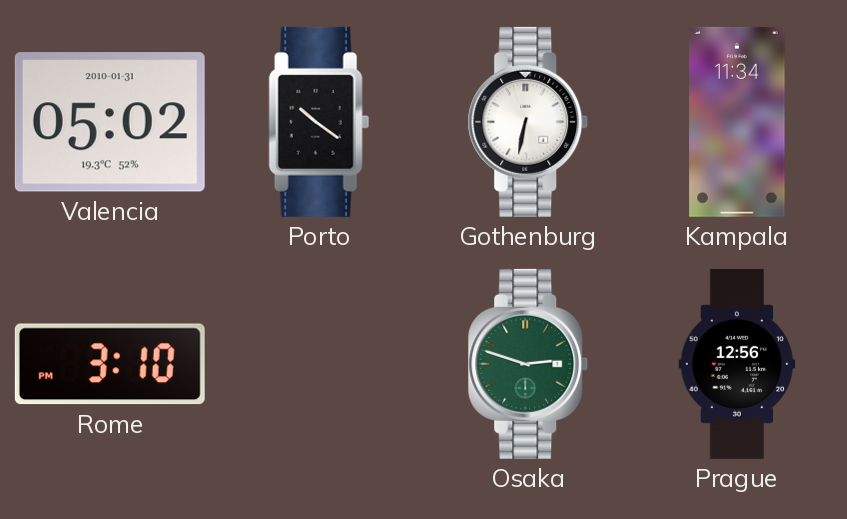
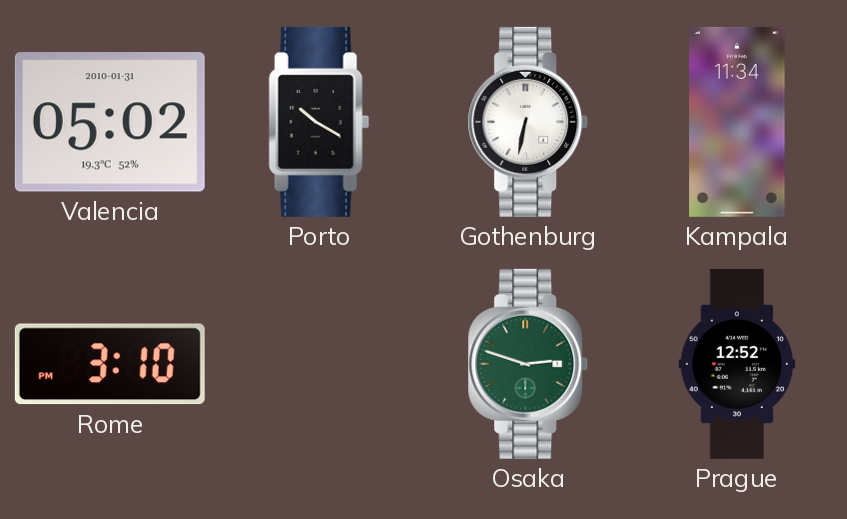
Porto: 10:21 -> 10:20
Prague: 12:56 -> 12:52
